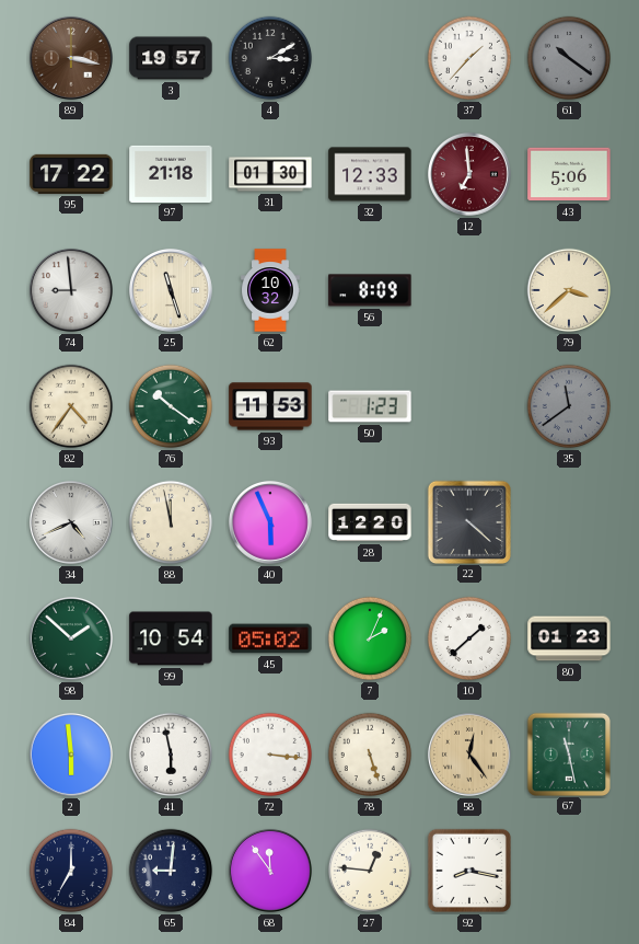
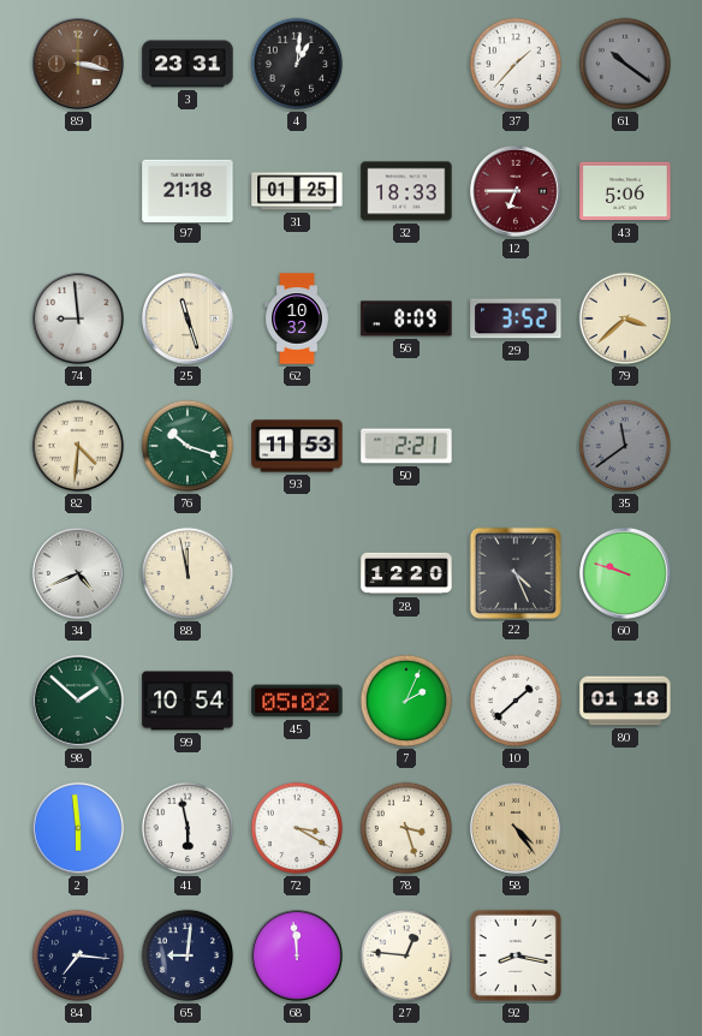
3: 19:57 -> 23:31
4: 3:10 -> 1:01
95: 17:22 -> none
31: 01:30 -> 01:25
32: 12:33 -> 18:33
12: 6:59 -> 6:45
29: none -> 3:52
82: 4:36 -> 4:31
76: 10:21 -> 10:18
50: 1:23 -> 2:21
40: 5:56 -> none
22: 4:22 -> 4:26
60: none -> 9:48
80: 01:23 -> 01:18
72: 3:16 -> 3:20
78: 5:27 -> 3:27
58: 12:24 -> 4:24
67: 11:28 -> none
84: 7:00 -> 7:16
68: 11:54 -> 11:59
